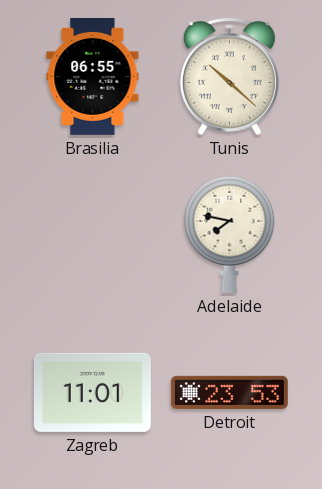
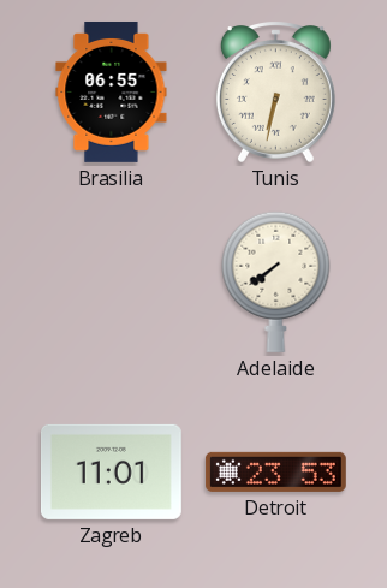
Tunis: 10:22 -> 6:32
Adelaide: 7:47 -> 7:39
